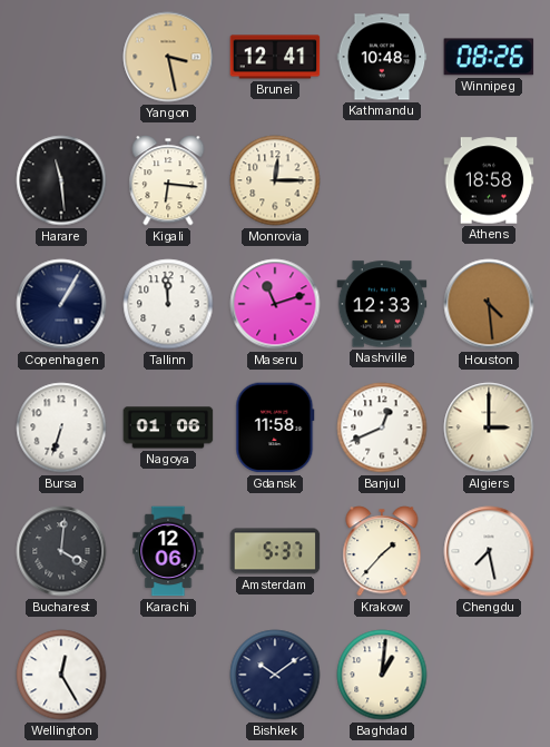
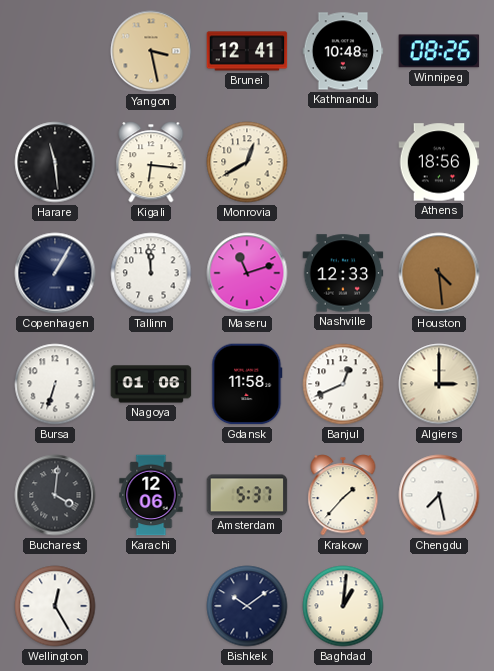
Monrovia: 12:15 -> 12:40
Athens: 18:58 -> 18:56
